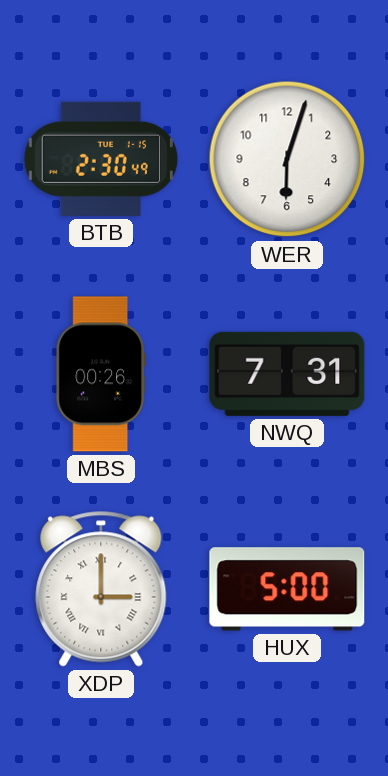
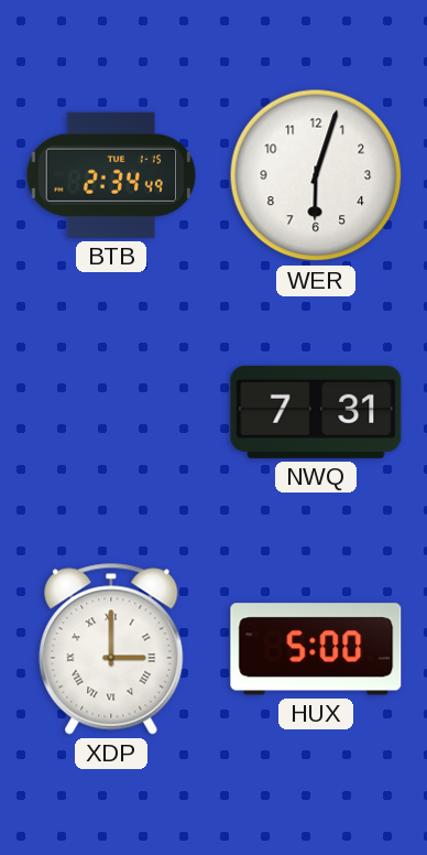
BTB: 2:30 -> 2:34
MBS: 00:26 -> none
